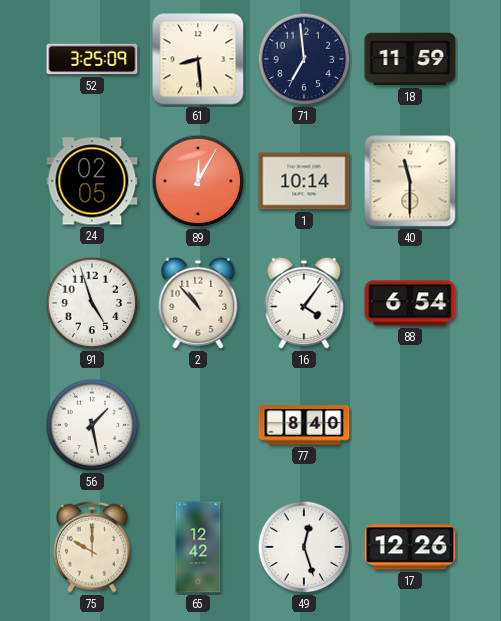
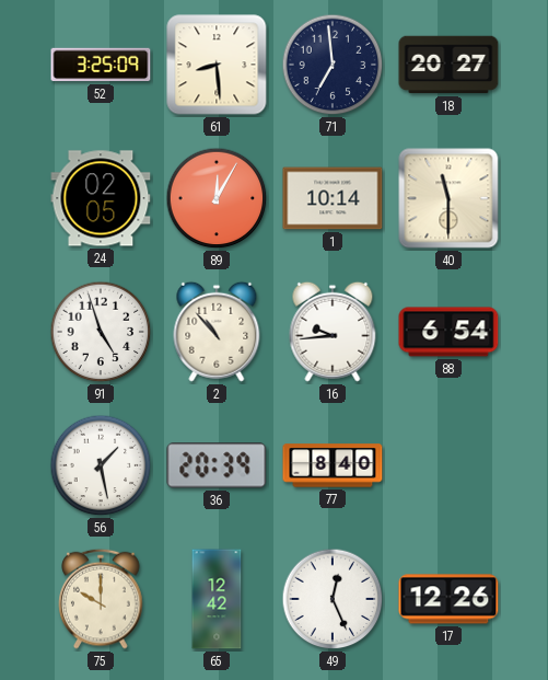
18: 11:59 -> 20:27
16: 4:06 -> 9:44
36: none -> 20:39
49: 12:27 -> 12:26
